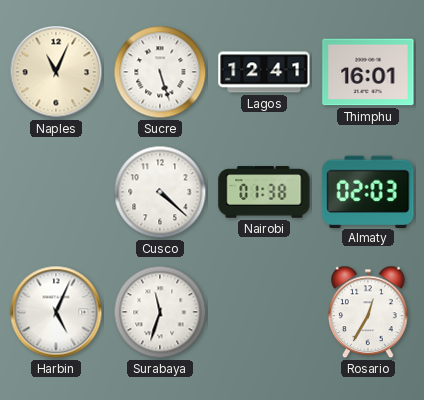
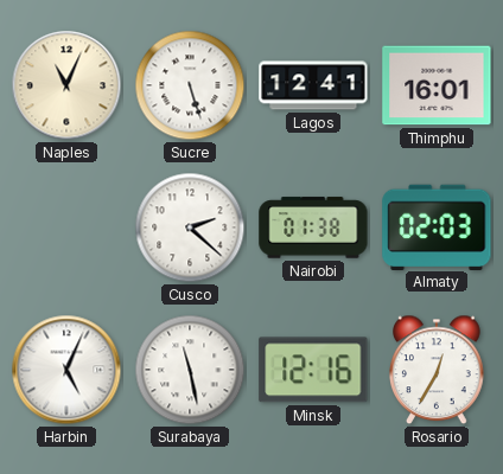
Cusco: 4:22 -> 2:22
Surabaya: 11:33 -> 11:28
Minsk: none -> 12:16
